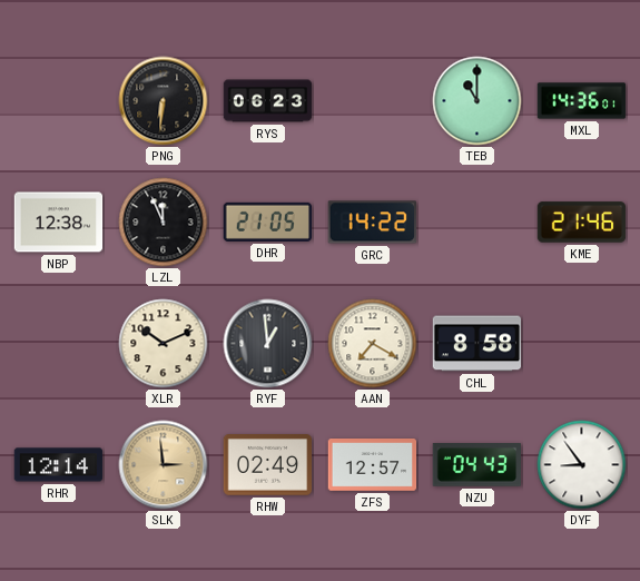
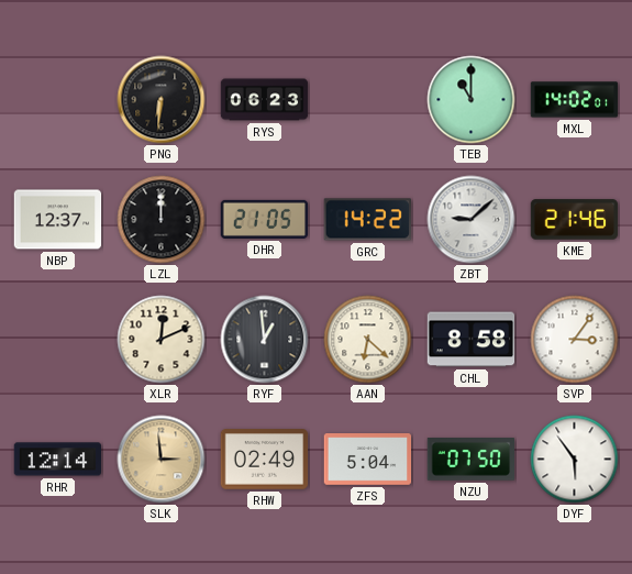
MXL: 14:36 -> 14:02
NBP: 12:38 -> 12:37
LZL: 11:56 -> 12:00
ZBT: none -> 9:08
XLR: 10:11 -> 12:11
AAN: 7:20 -> 6:22
SVP: none -> 3:06
ZFS: 12:57 -> 5:04
NZU: 04:43 -> 07:50
DYF: 8:54 -> 5:54
